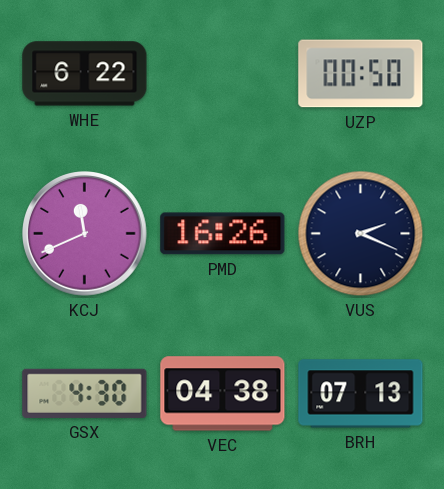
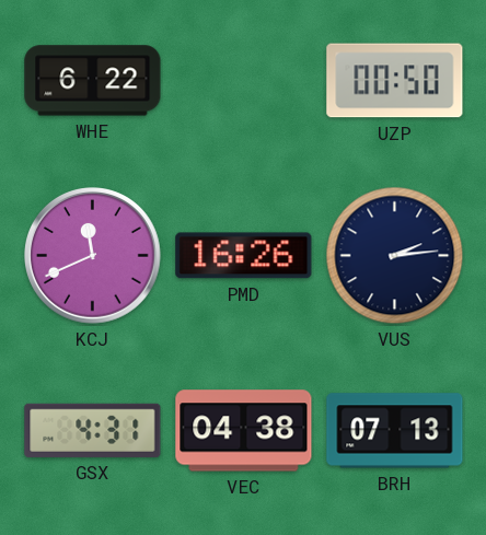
VUS: 2:19 -> 2:14
GSX: 4:30 -> 4:31
